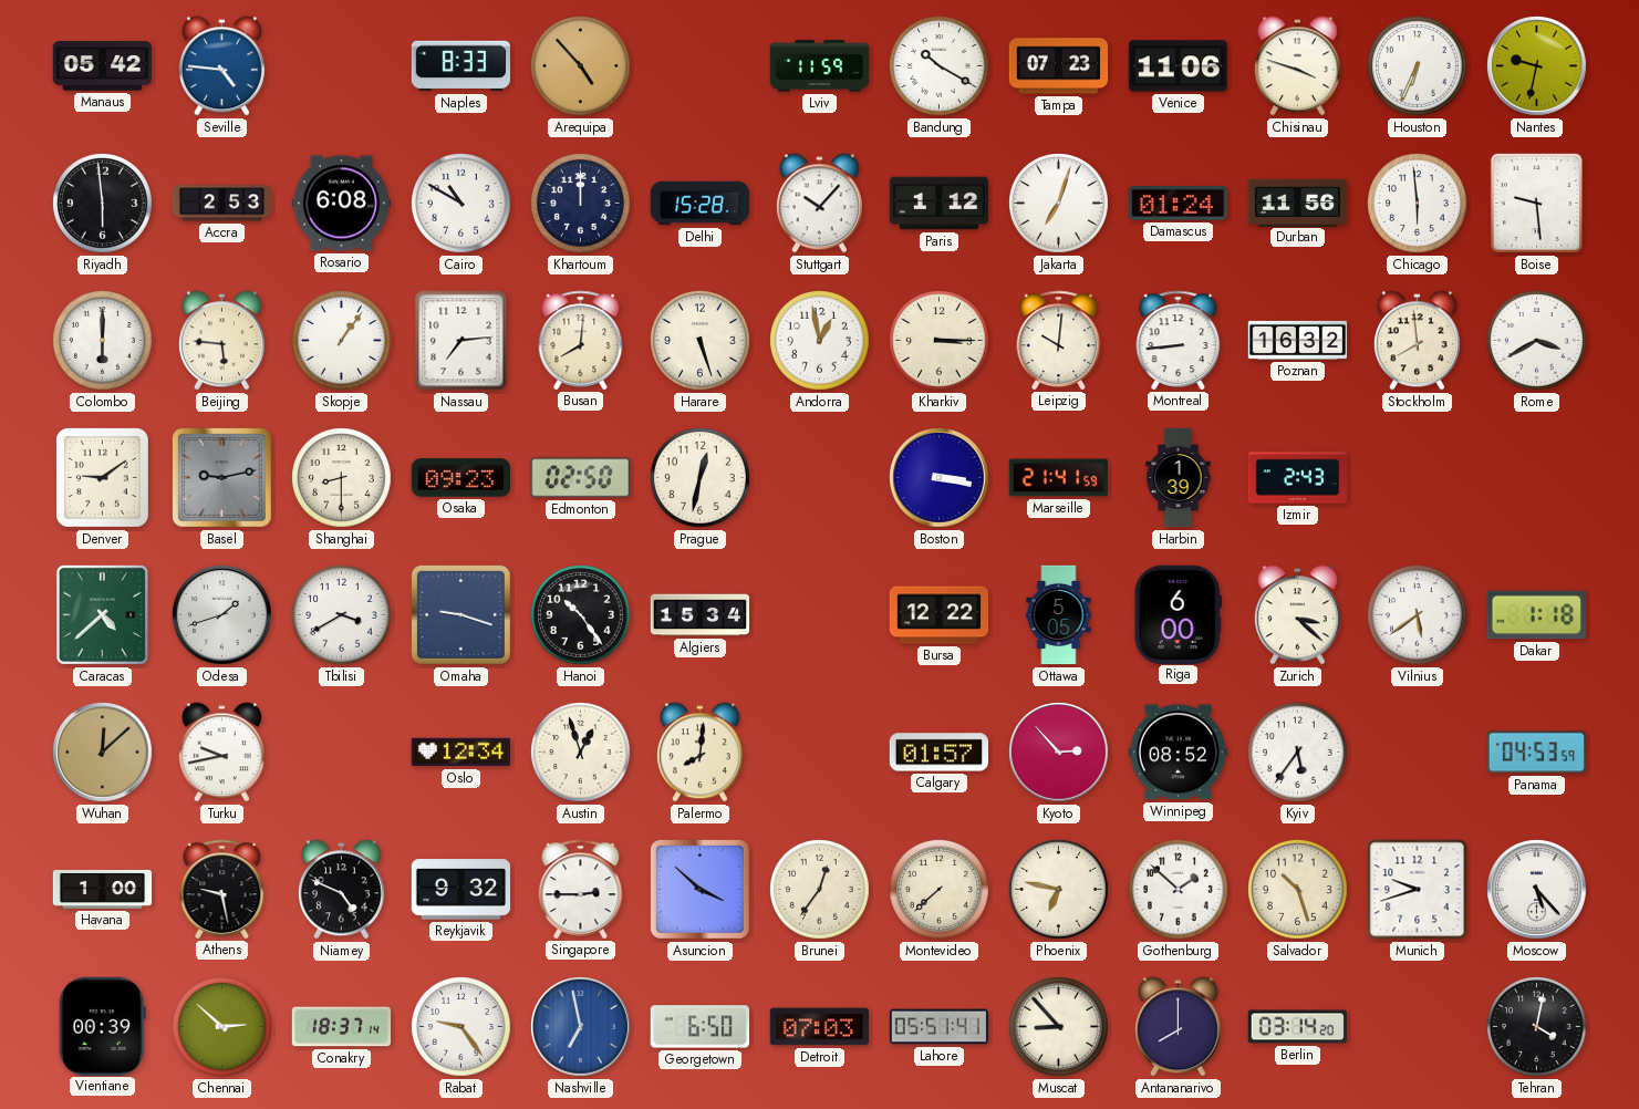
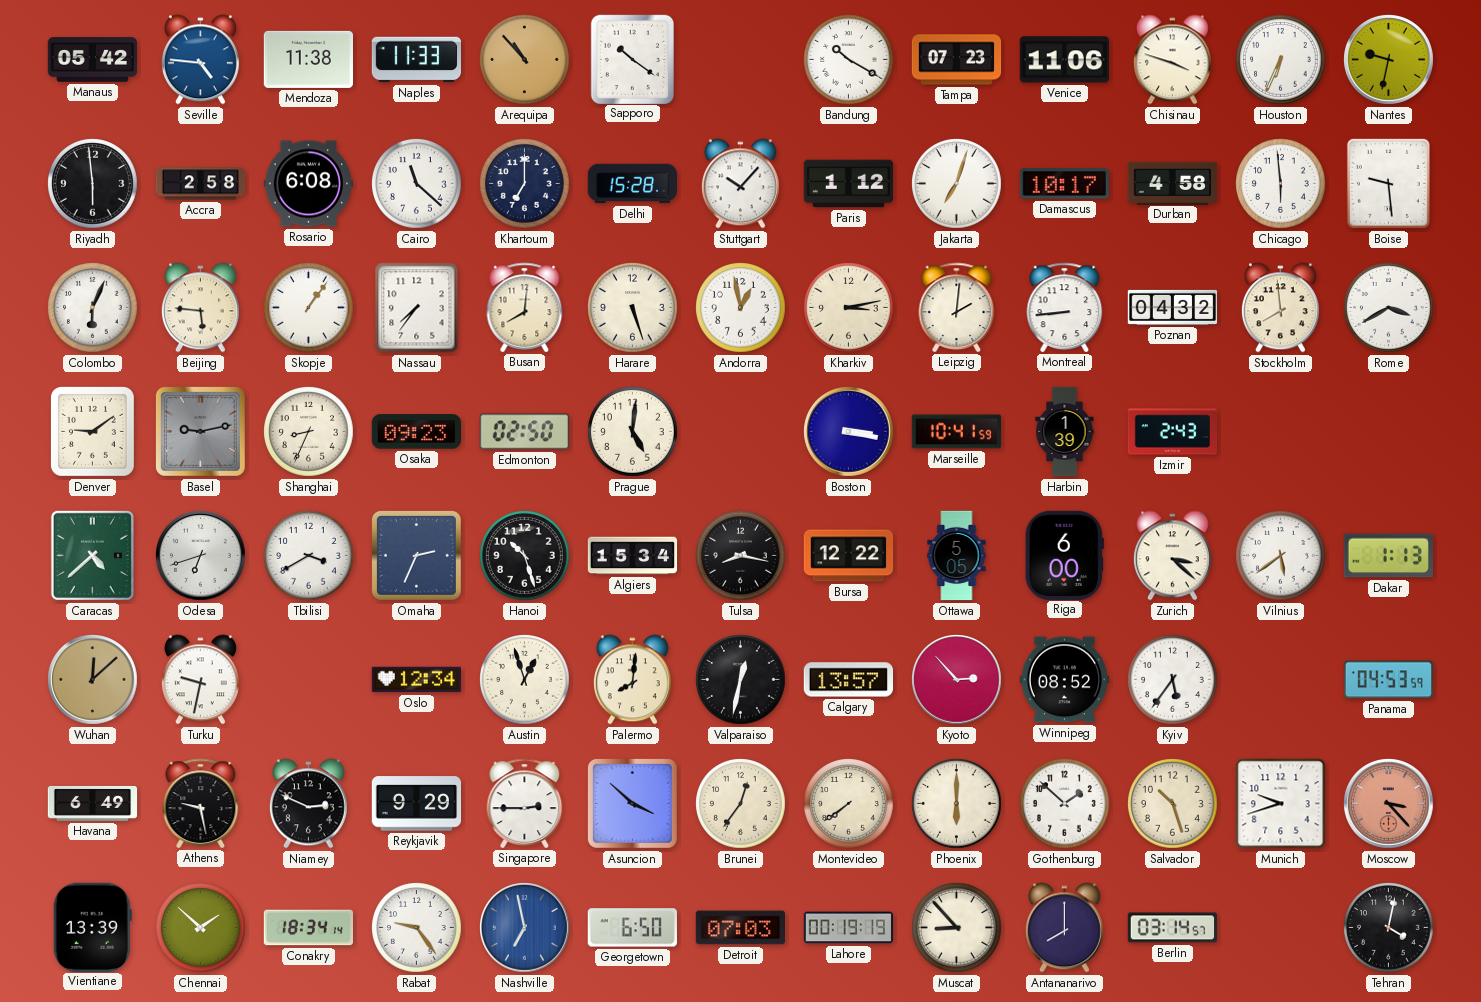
Mendoza: none -> 11:38
Naples: 8:33 -> 11:33
Arequipa: 4:53 -> 10:53
Sapporo: none -> 10:21
Lviv: 11:59 -> none
Accra: 2:53 -> 2:58
Cairo: 10:50 -> 11:22
Khartoum: 12:00 -> 7:00
Damascus: 01:24 -> 10:17
Durban: 11:56 -> 4:58
Colombo: 6:00 -> 6:04
Nassau: 7:14 -> 7:36
Kharkiv: 3:15 -> 3:13
Leipzig: 10:01 -> 2:01
Poznan: 16:32 -> 04:32
Shanghai: 8:30 -> 8:34
Prague: 12:32 -> 5:01
Marseille: 21:41 -> 10:41
Odesa: 1:42 -> 6:42
Omaha: 9:18 -> 2:34
Hanoi: 10:24 -> 10:27
Tulsa: none -> 8:17
Dakar: 1:18 -> 1:13
Turku: 9:43 -> 9:32
Valparaiso: none -> 12:32
Calgary: 01:57 -> 13:57
Havana: 1:00 -> 6:49
Niamey: 4:49 -> 2:49
Reykjavik: 9:32 -> 9:29
Montevideo: 7:38 -> 7:39
Phoenix: 6:47 -> 6:00
Moscow: 5:23 -> 3:23
Moscow dial: white -> salmon
Vientiane: 00:39 -> 13:39
Chennai: 2:52 -> 1:52
Conakry: 18:37 -> 18:34
Lahore: 05:51 -> 00:19
Berlin: 03:14:20 -> 03:14:57
